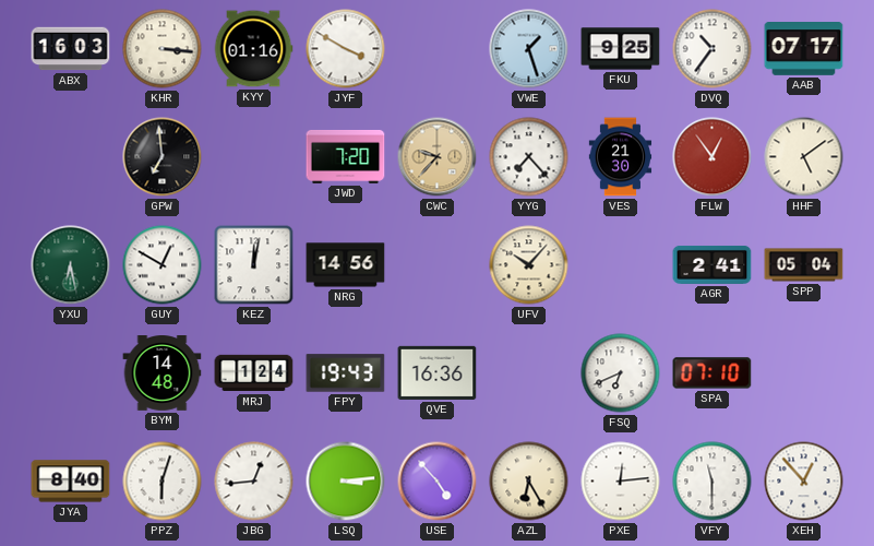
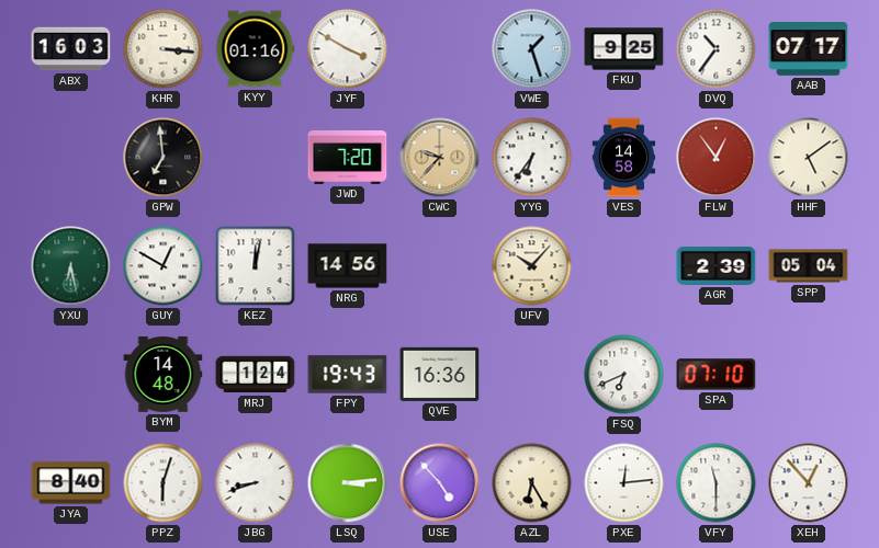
YYG: 7:23 -> 6:36
VES: 21:30 -> 14:58
AGR: 2:41 -> 2:39
JBG: 12:44 -> 8:42
